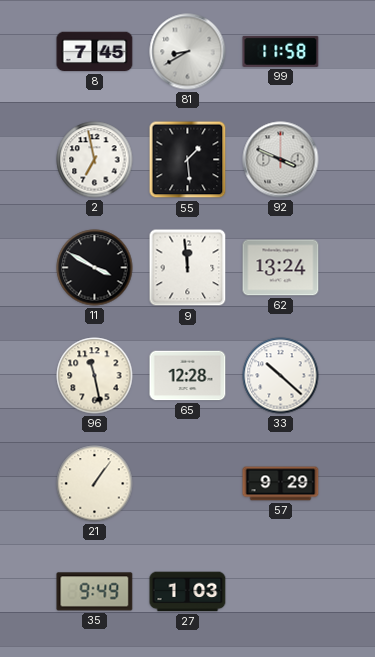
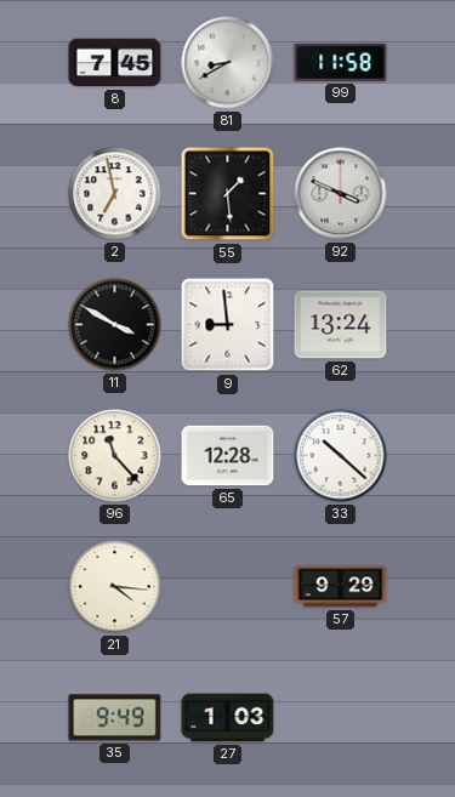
9: 11:59 -> 8:59
96: 11:28 -> 11:23
21: 1:06 -> 4:16
